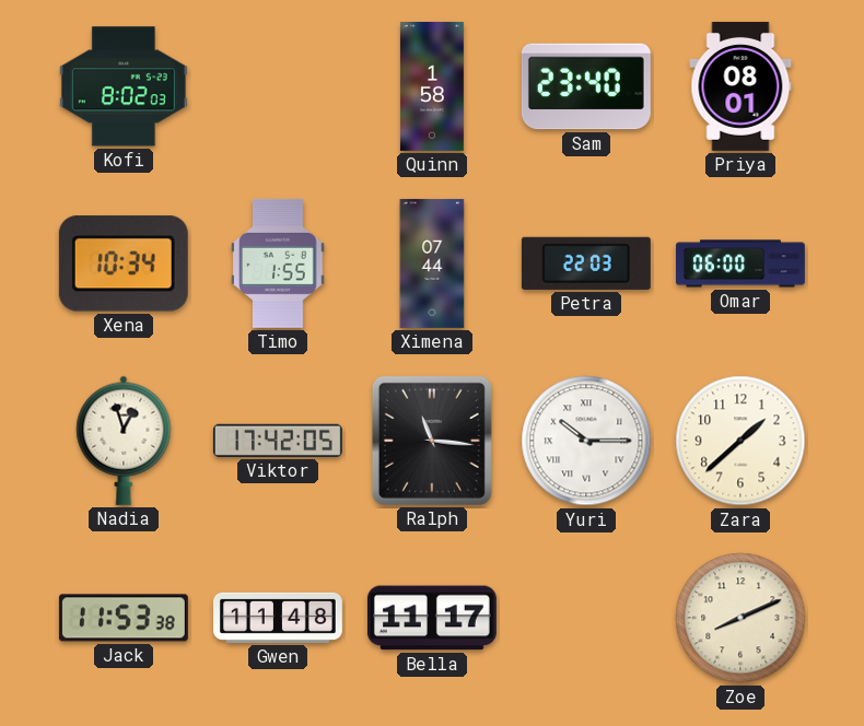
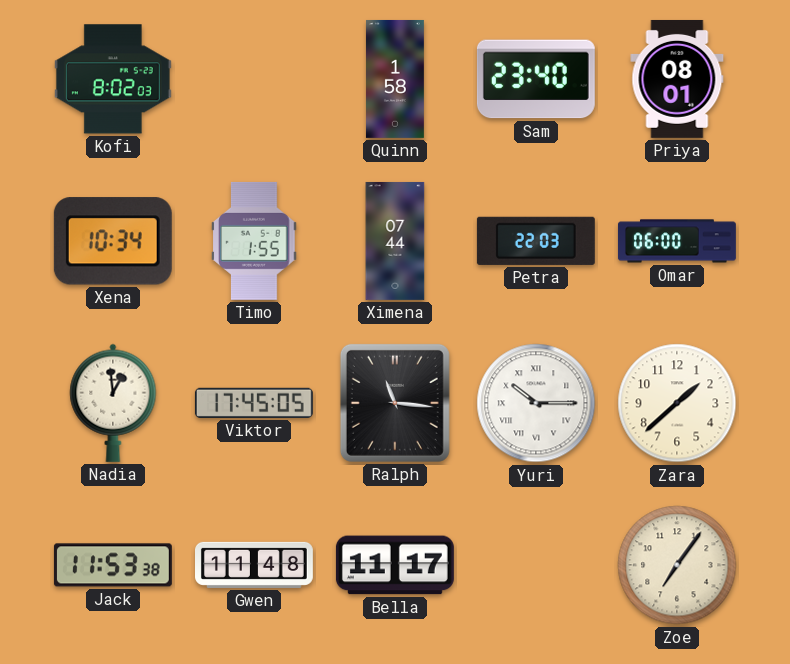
Nadia: 12:57 -> 12:59
Viktor: 17:42 -> 17:45
Zoe: 8:11 -> 7:06
